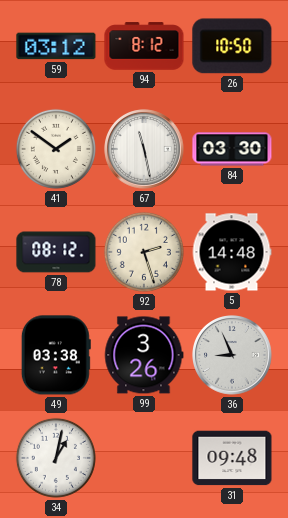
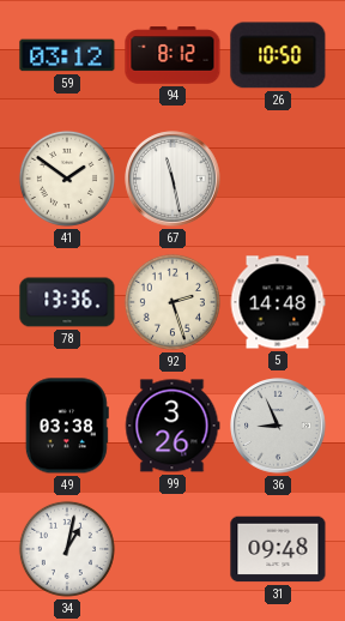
84: 03:30 -> none
78: 08:12 -> 13:36
